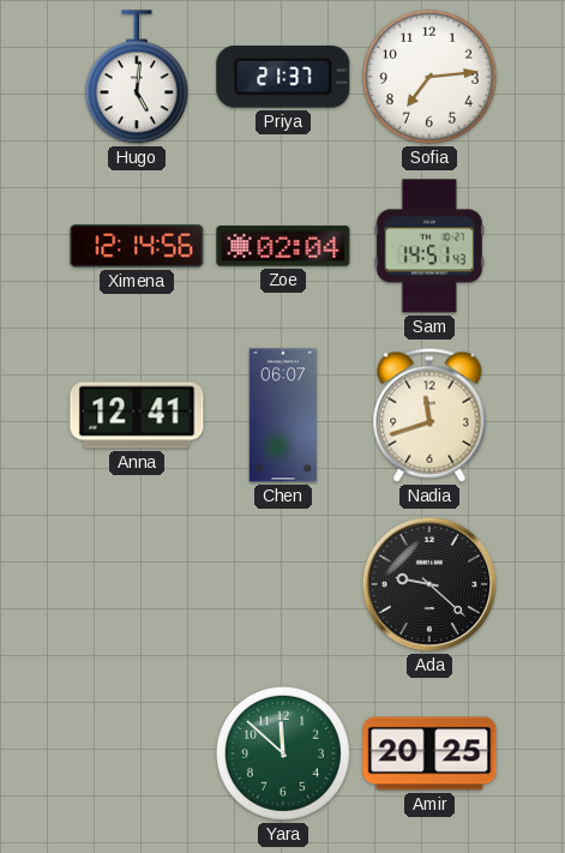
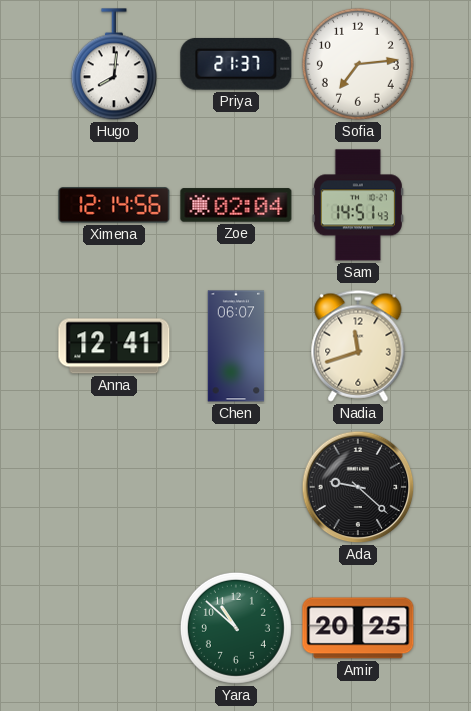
Hugo: 5:01 -> 8:01
Yara: 11:52 -> 10:52
